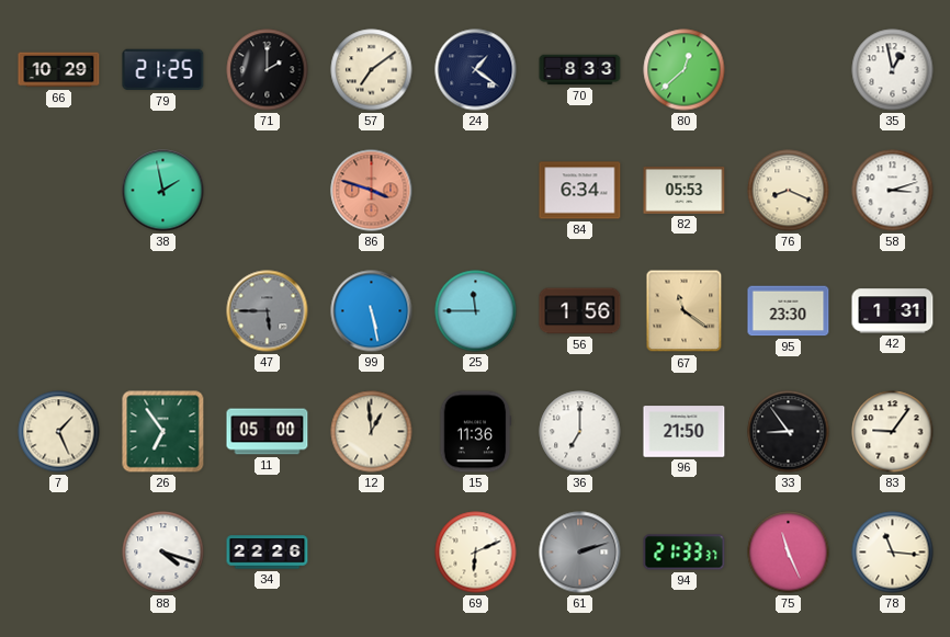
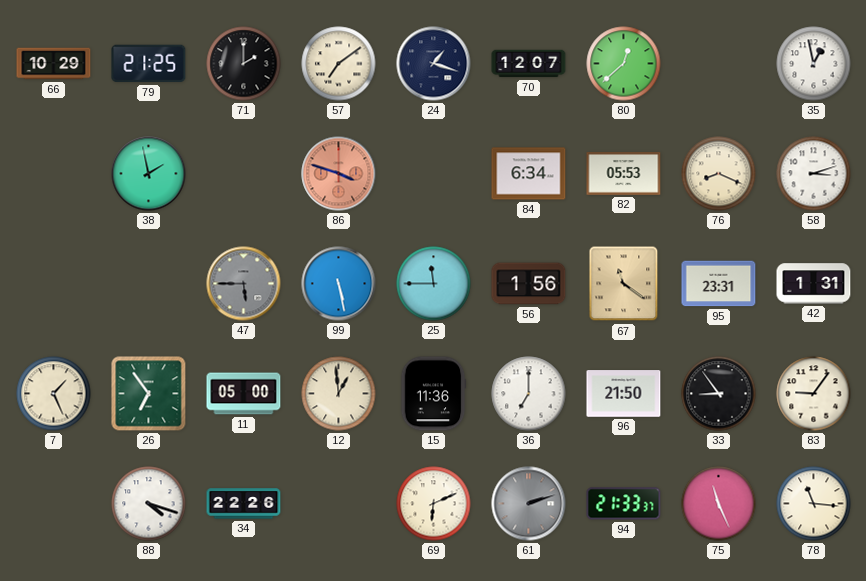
24: 1:21 -> 1:18
70: 8:33 -> 12:07
95: 23:30 -> 23:31
